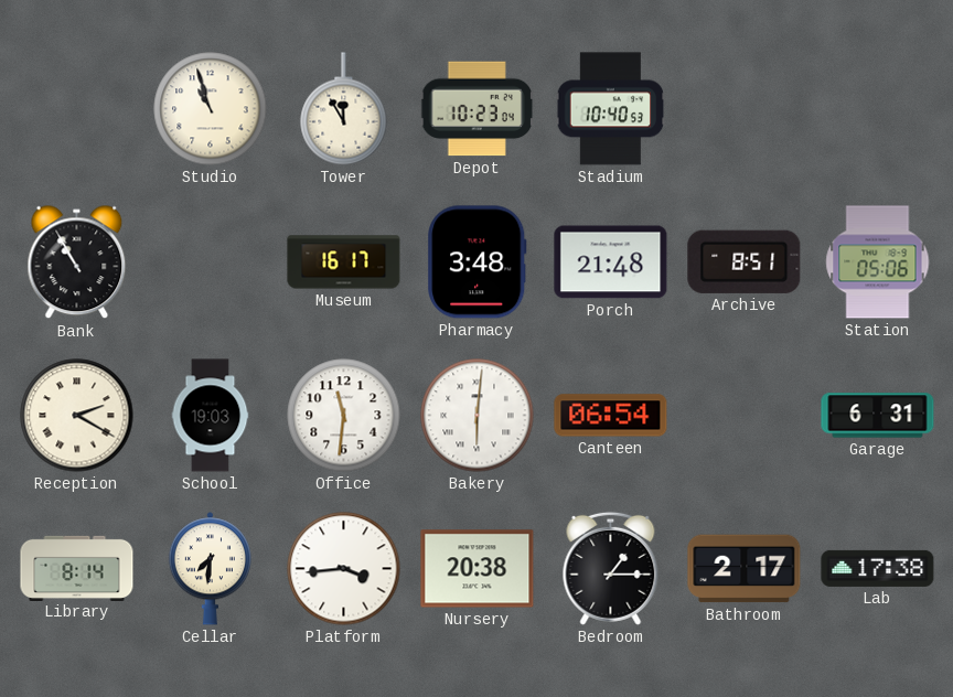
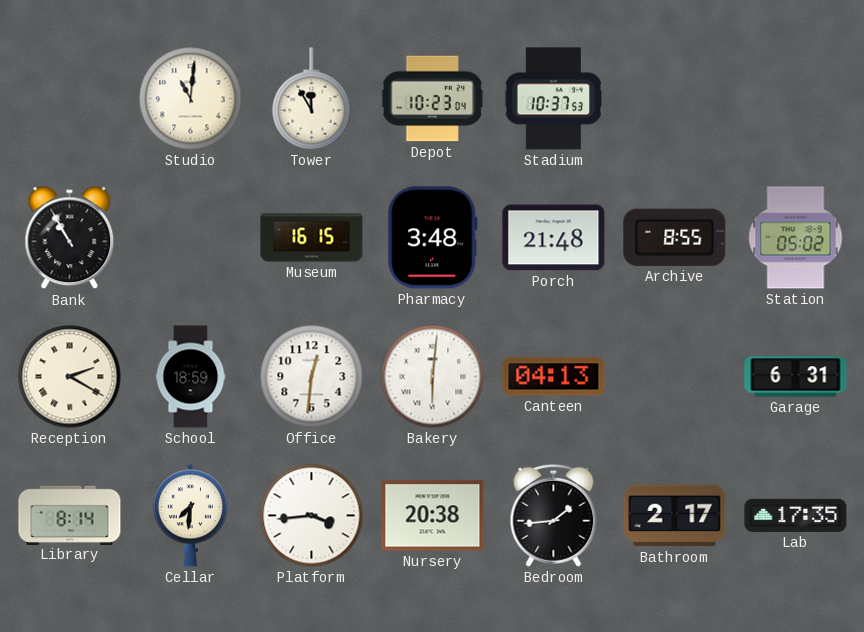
Studio: 10:57 -> 11:01
Stadium: 10:40 -> 10:37
Museum: 16:17 -> 16:15
Archive: 8:51 -> 8:55
Station: 05:06 -> 05:02
School: 19:03 -> 18:59
Office: 11:31 -> 12:31
Canteen: 06:54 -> 04:13
Bedroom: 1:15 -> 1:44
Lab: 17:38 -> 17:35
